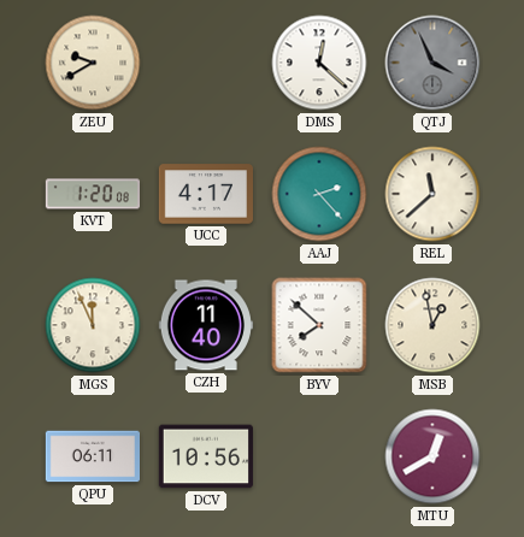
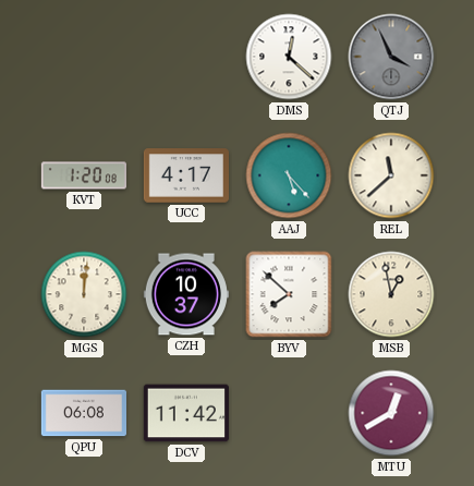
ZEU: 9:40 -> none
AAJ: 2:23 -> 5:23
MGS: 11:56 -> 12:01
CZH: 11:40 -> 10:37
QPU: 06:11 -> 06:08
DCV: 10:56 -> 11:42
